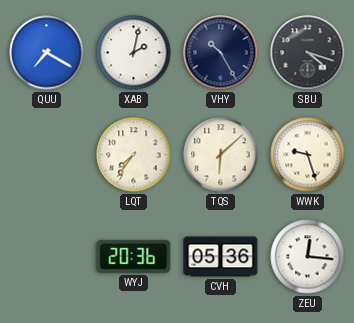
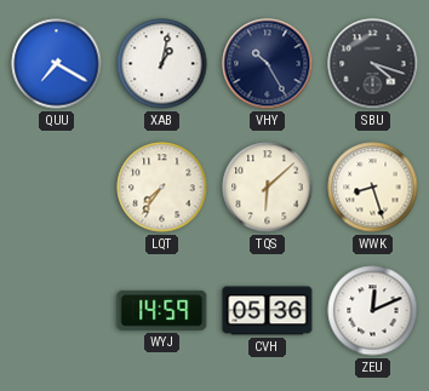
XAB: 2:02 -> 1:02
WWK: 9:27 -> 8:27
WYJ: 20:36 -> 14:59
ZEU: 12:16 -> 12:11
